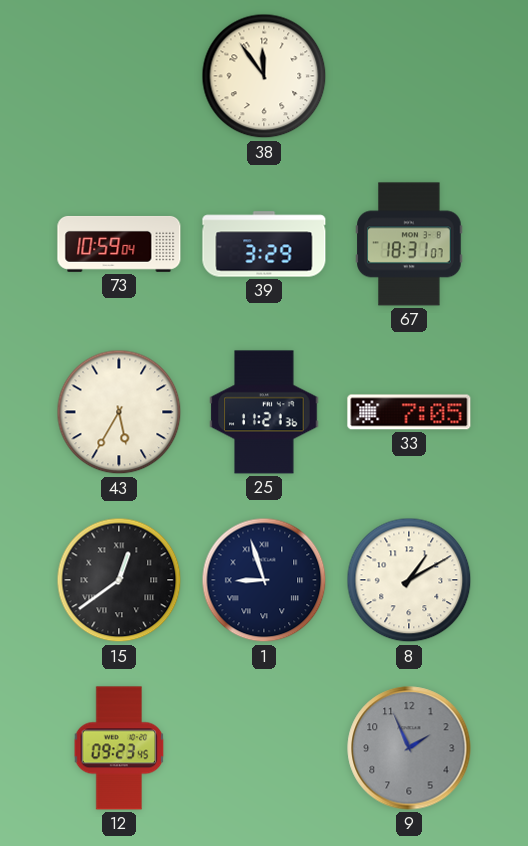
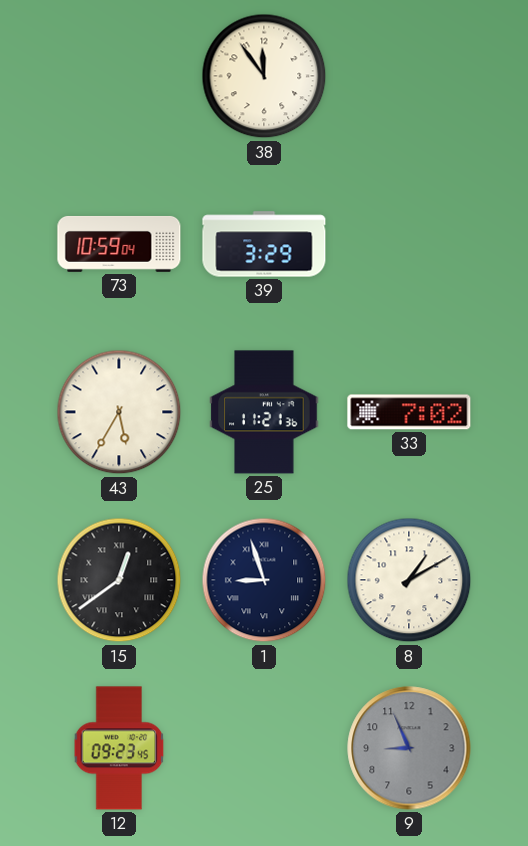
67: 18:31 -> none
33: 7:05 -> 7:02
9: 1:56 -> 8:56
